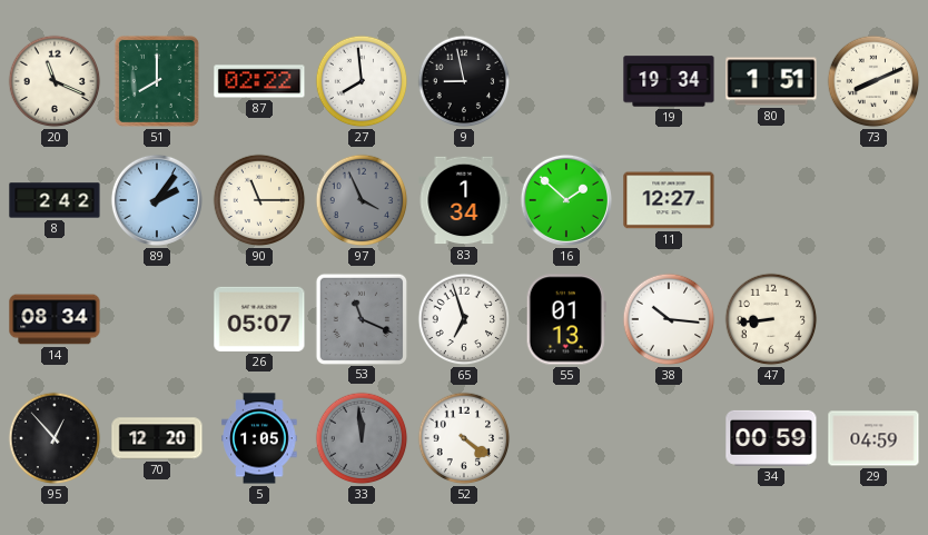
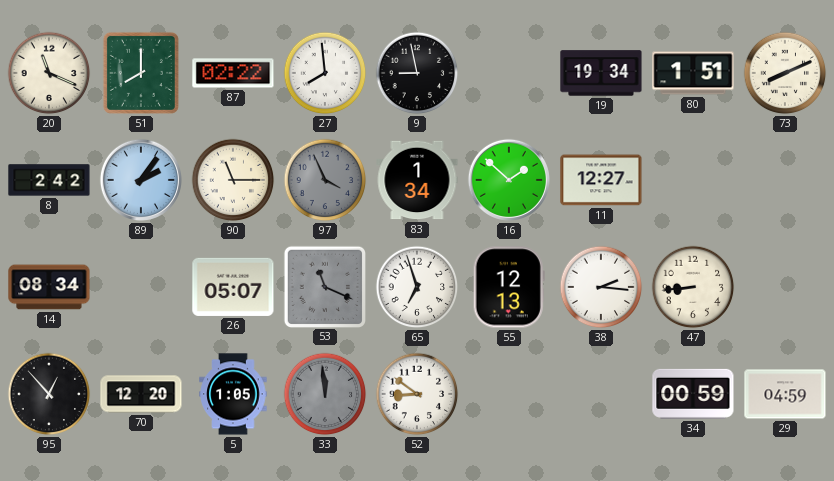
55: 01:13 -> 12:13
38: 10:16 -> 2:16
52: 4:21 -> 8:51
